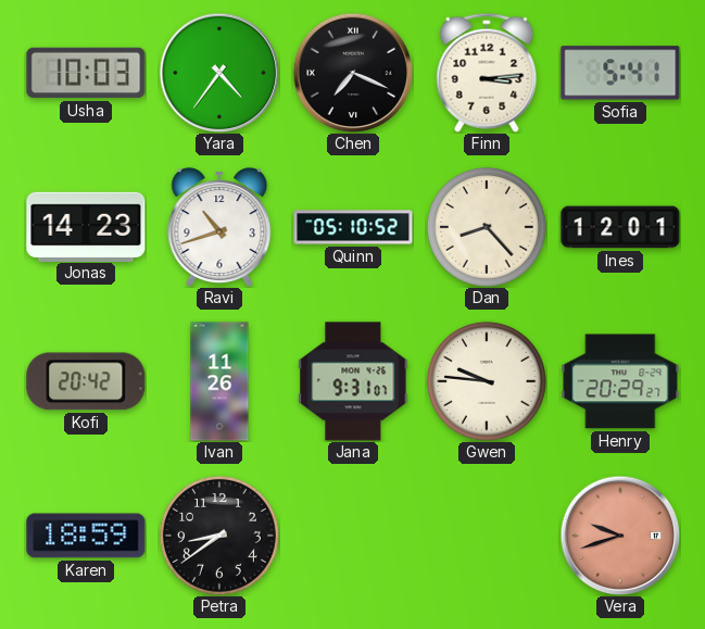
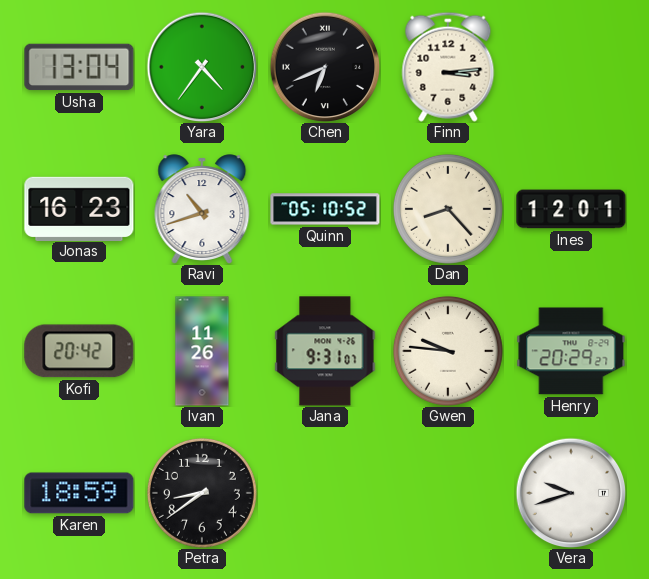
Usha: 10:03 -> 13:04
Chen: 7:19 -> 6:41
Sofia: 5:41 -> none
Jonas: 14:23 -> 16:23
Vera dial: salmon -> white
